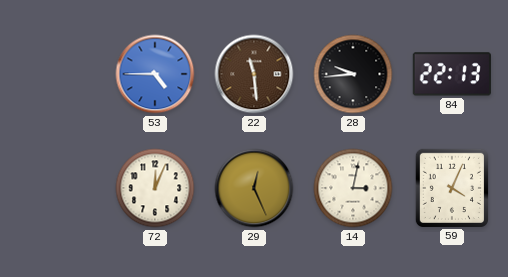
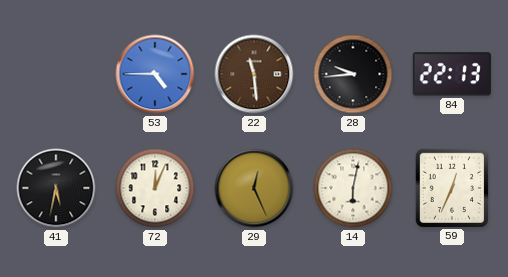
41: none -> 5:32
14: 3:02 -> 6:02
59: 4:04 -> 12:34
